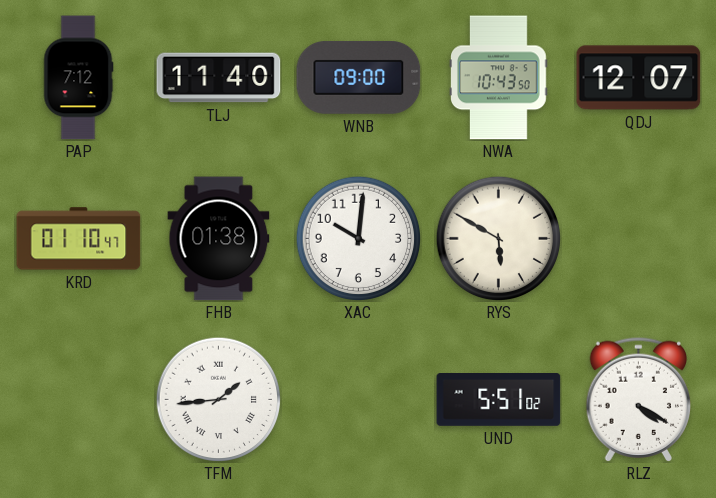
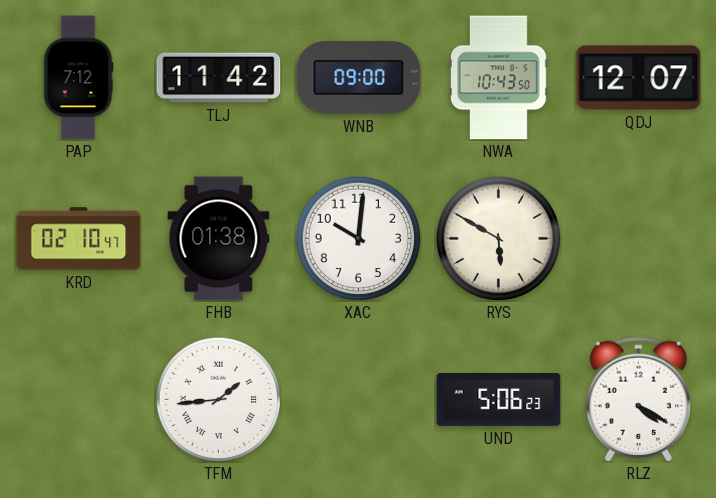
TLJ: 11:40 -> 11:42
KRD: 01:10 -> 02:10
UND: 5:51 -> 5:06
